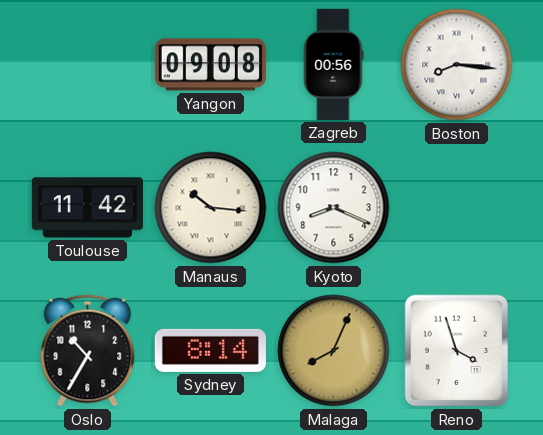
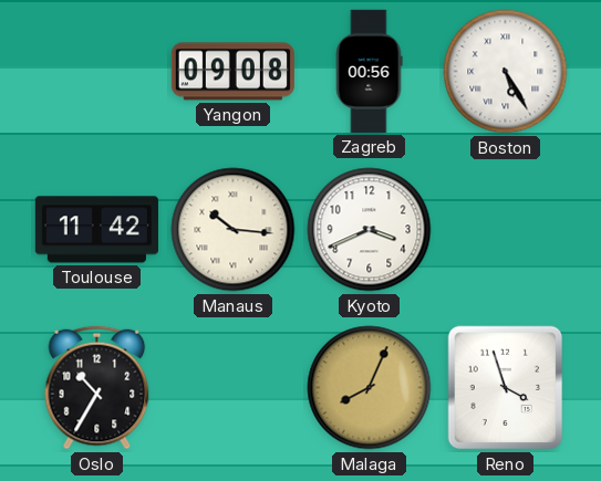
Boston: 8:16 -> 5:25
Kyoto: 8:19 -> 3:41
Sydney: 8:14 -> none
